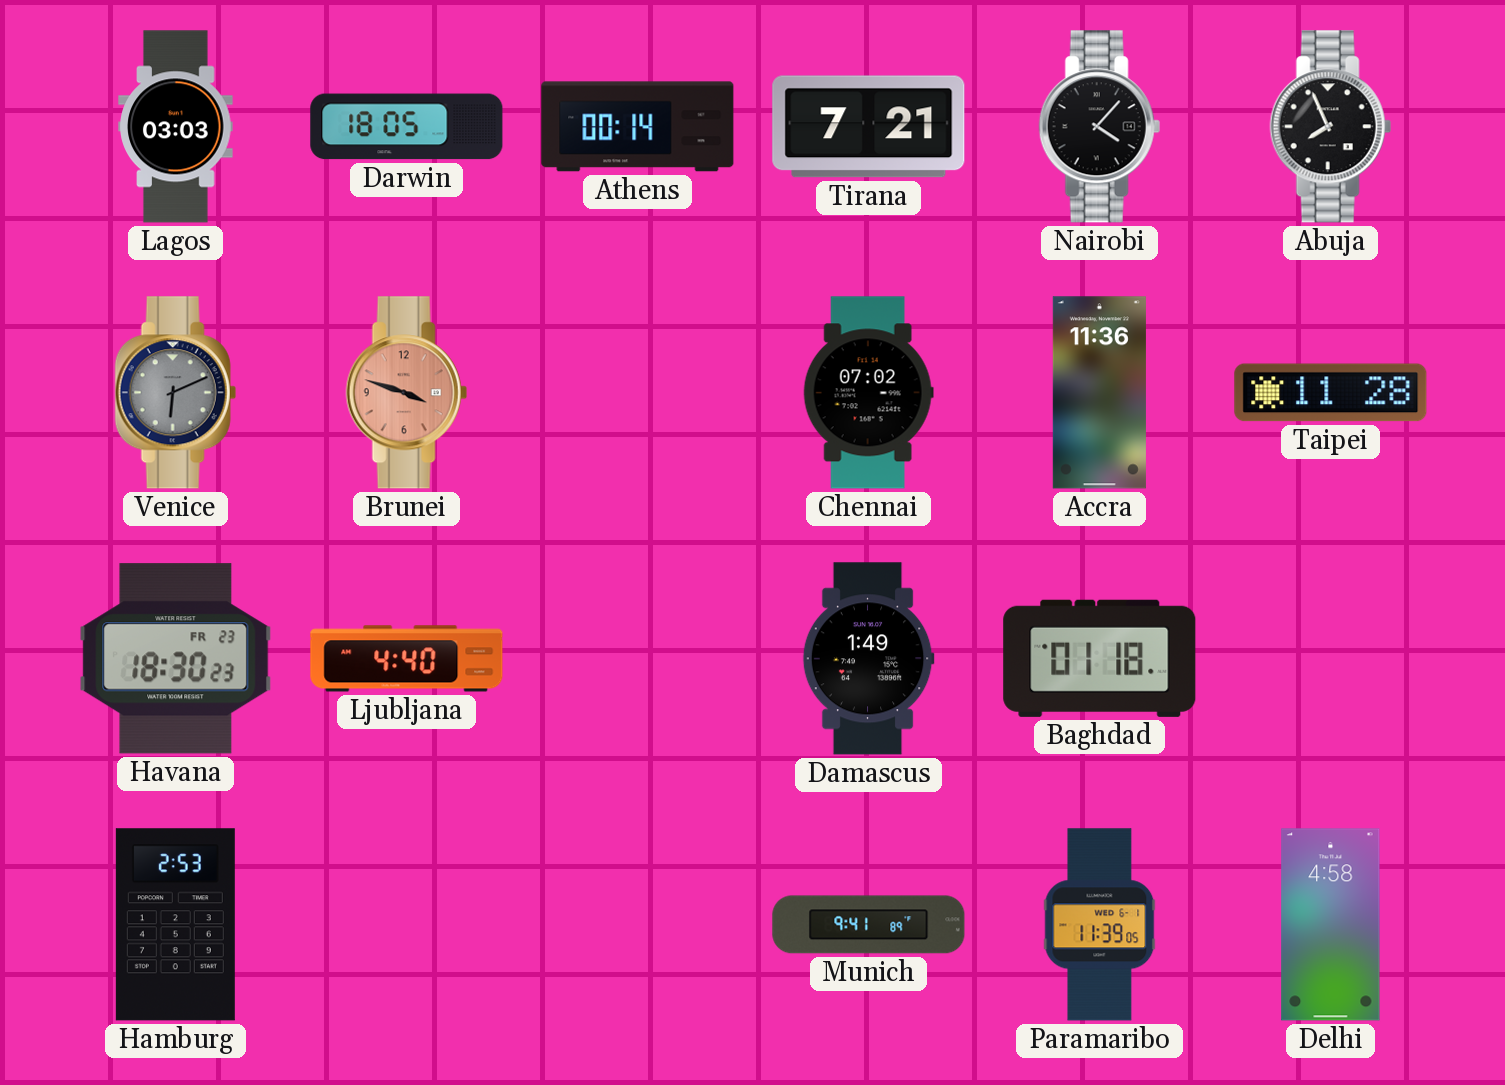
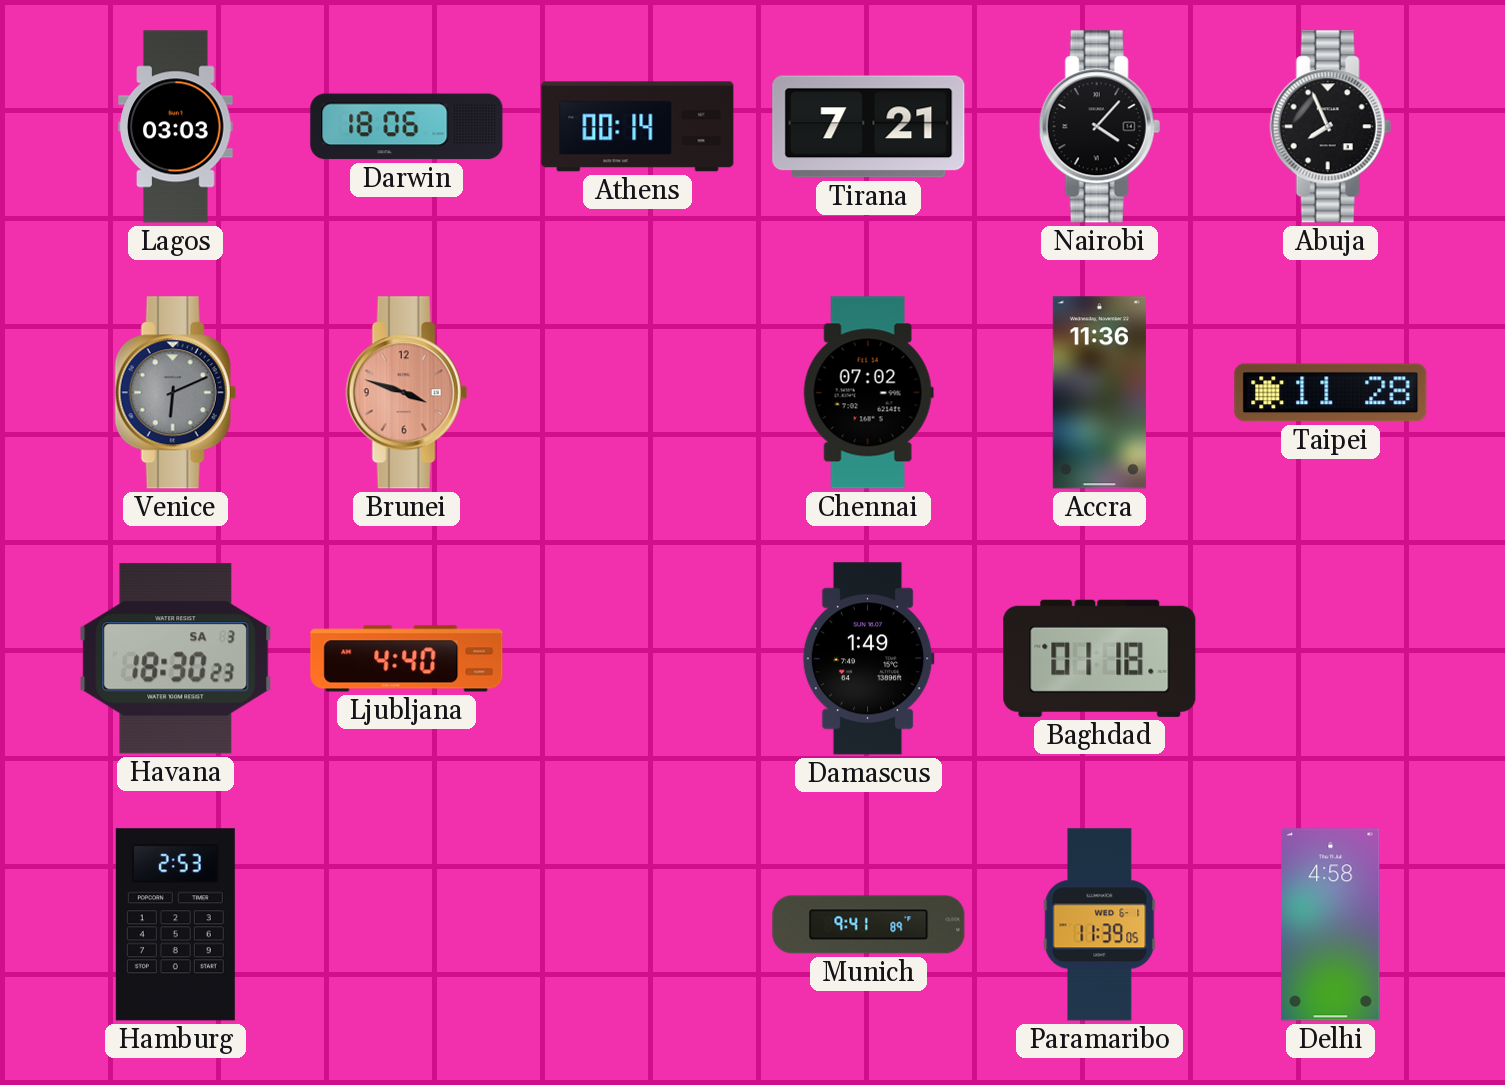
Darwin: 18:05 -> 18:06
Havana date: FR 23 -> SA 3
